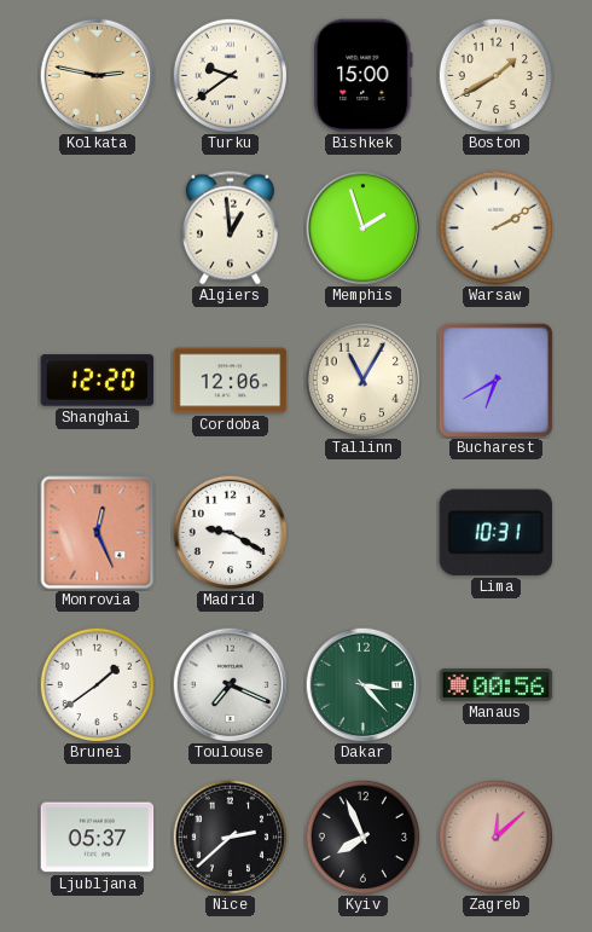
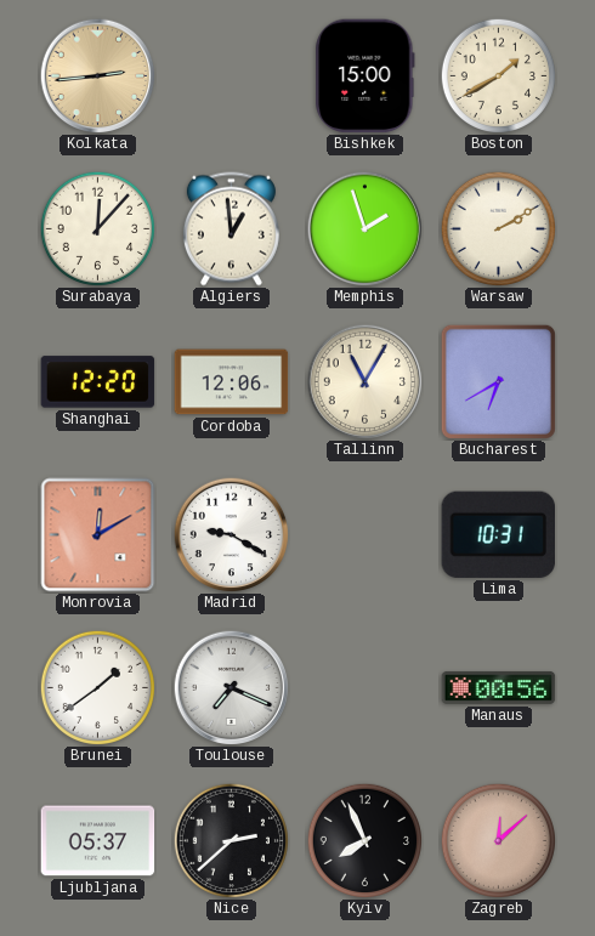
Kolkata: 2:47 -> 2:44
Turku: 9:39 -> none
Surabaya: none -> 12:07
Monrovia: 12:26 -> 12:10
Dakar: 3:23 -> none
